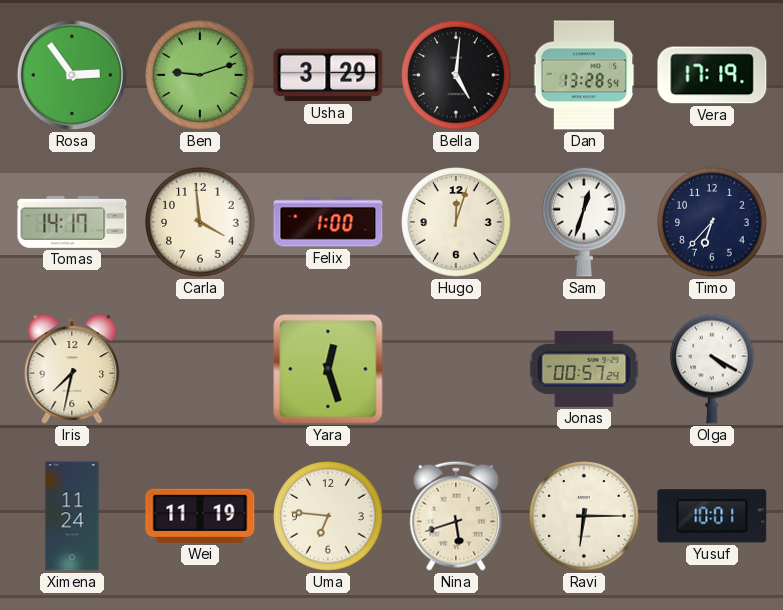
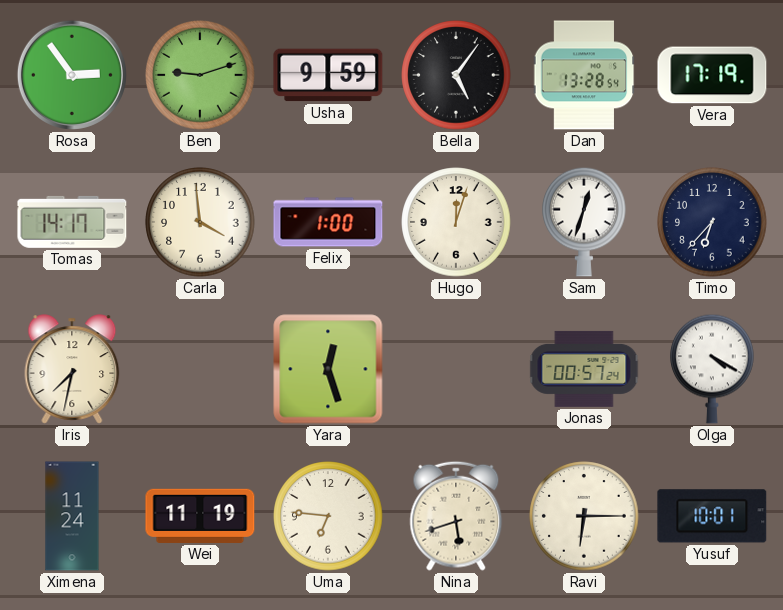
Usha: 3:29 -> 9:59
Bella: 5:01 -> 5:06
